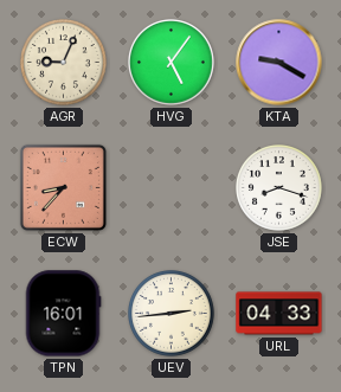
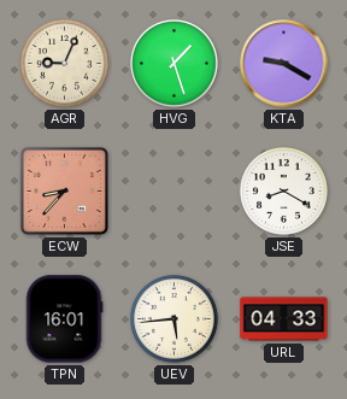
HVG: 5:06 -> 1:27
JSE: 8:18 -> 8:20
UEV: 2:44 -> 5:44
